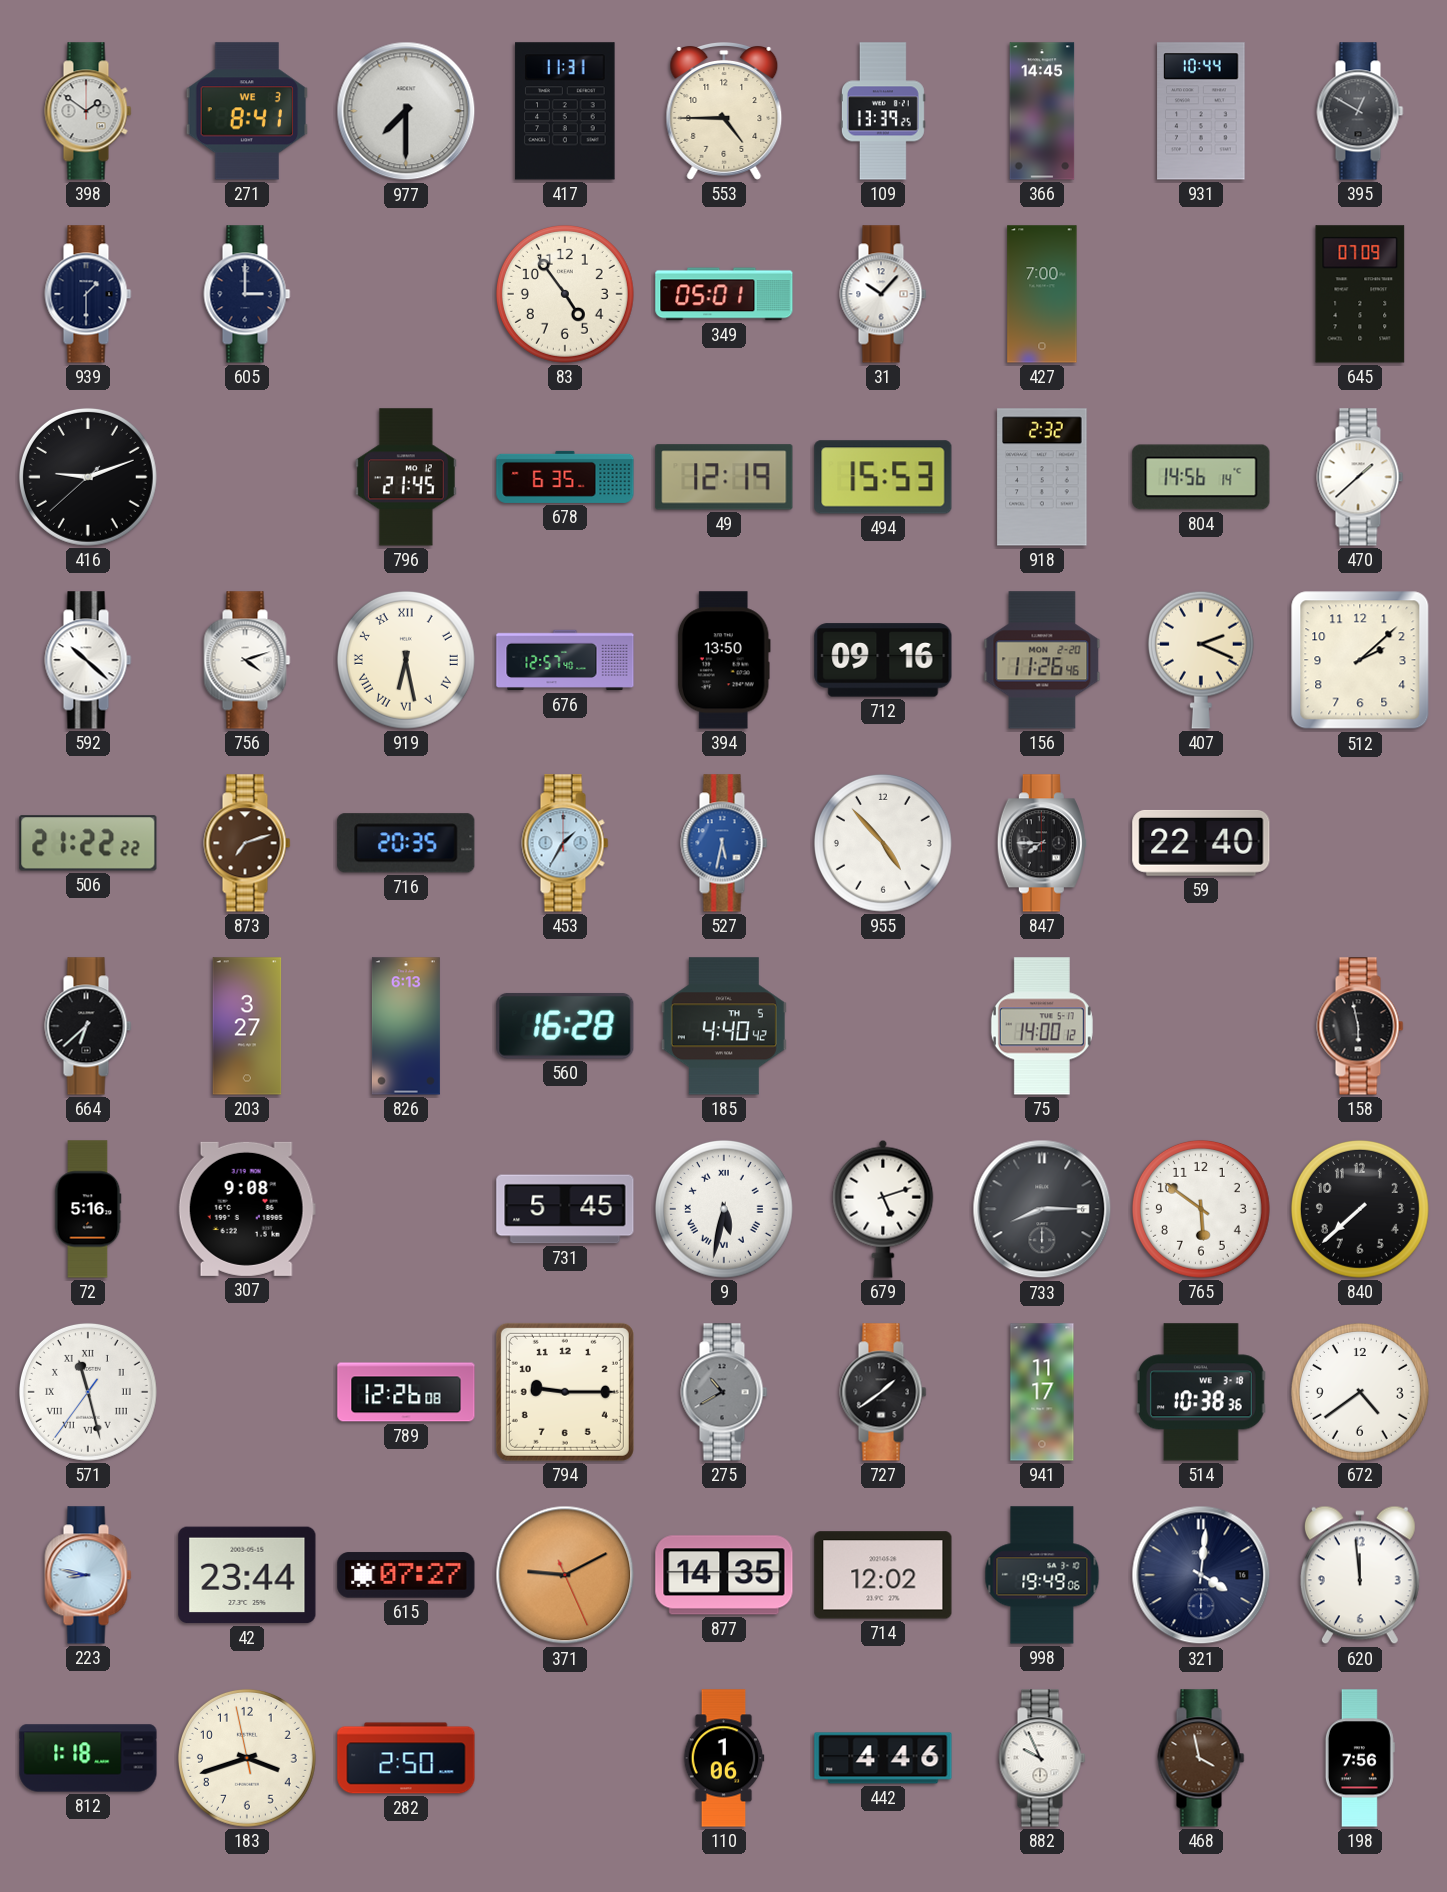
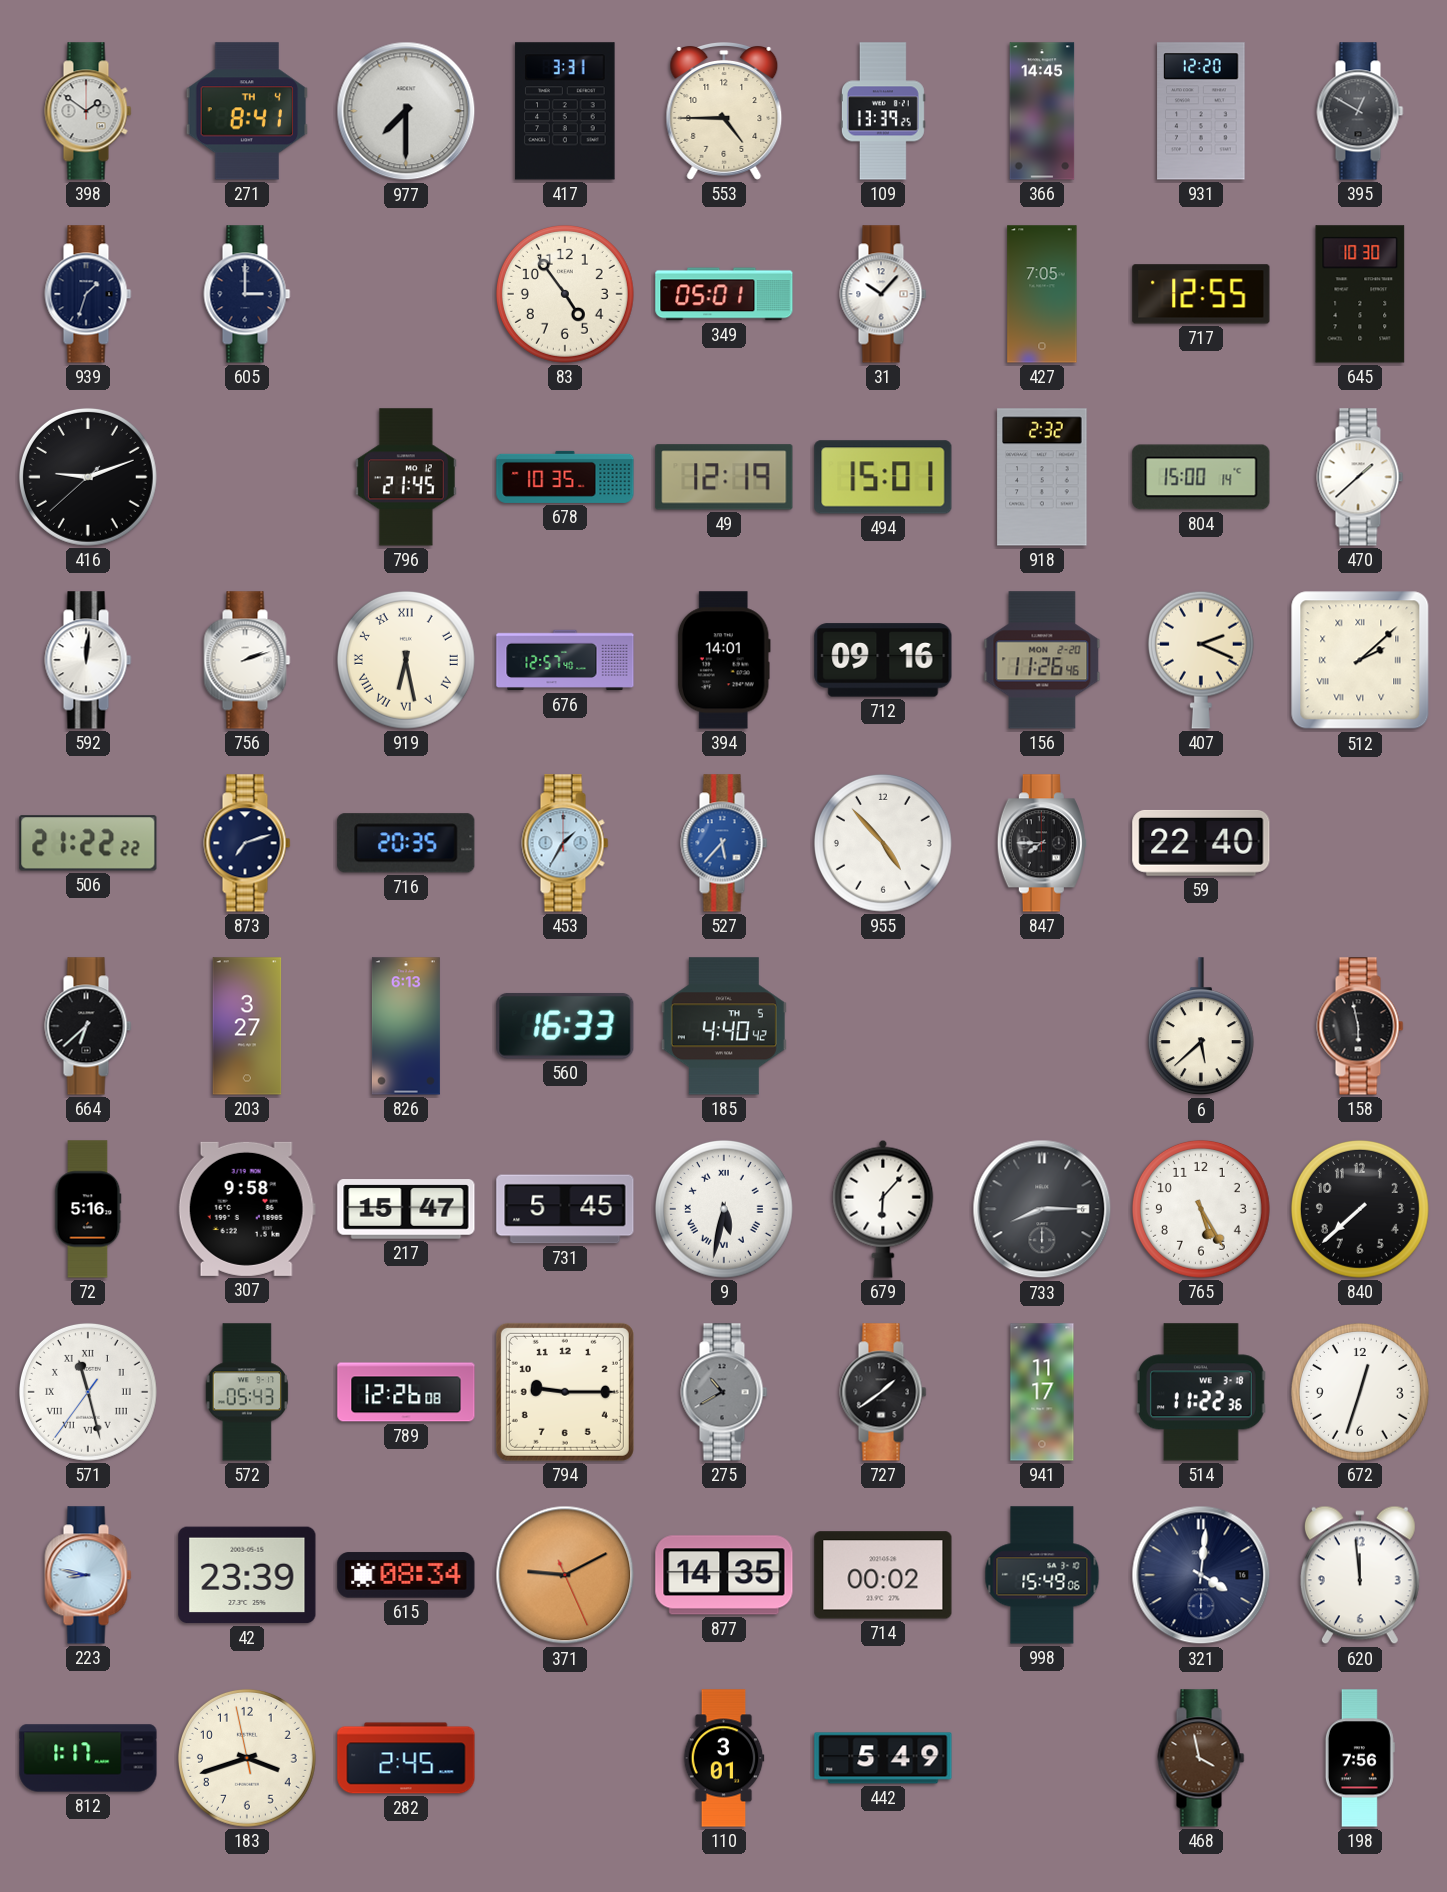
271 date: WE 3 -> TH 4
417: 11:31 -> 3:31
931: 10:44 -> 12:20
939: 1:30 -> 1:33
427: 7:00 -> 7:05
717: none -> 12:55
645: 07:09 -> 10:30
678: 6:35 -> 10:35
494: 15:53 -> 15:01
804: 14:56 -> 15:00
592: 10:22 -> 12:01
756: 4:12 -> 2:12
394: 13:50 -> 14:01
512 numerals: Arabic -> Roman
873 dial: brown -> navy
527: 5:32 -> 5:37
560: 16:28 -> 16:33
75: 14:00 -> none
6: none -> 5:38
307: 9:08 -> 9:58
217: none -> 15:47
679: 5:12 -> 6:07
765: 5:51 -> 5:25
572: none -> 05:43
514: 10:38 -> 11:22
672: 4:39 -> 12:33
42: 23:44 -> 23:39
615: 07:27 -> 08:34
714: 12:02 -> 00:02
998: 19:49 -> 15:49
812: 1:18 -> 1:17
282: 2:50 -> 2:45
110: 1:06 -> 3:01
442: 4:46 -> 5:49
882: 9:56 -> none
